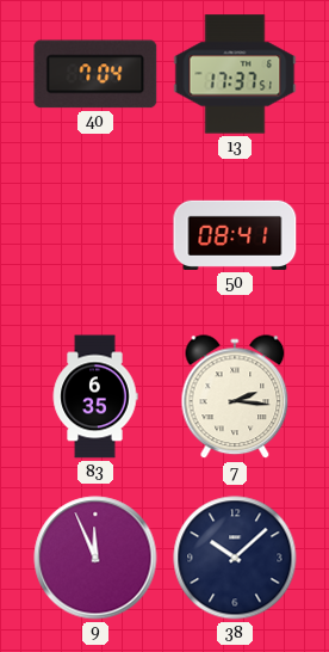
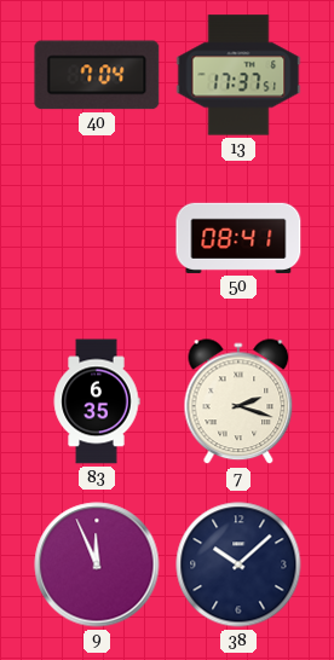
7: 2:16 -> 2:18
